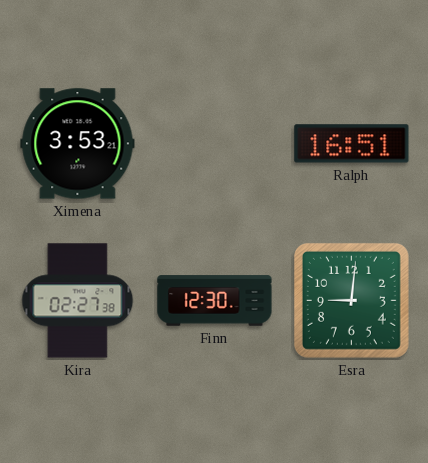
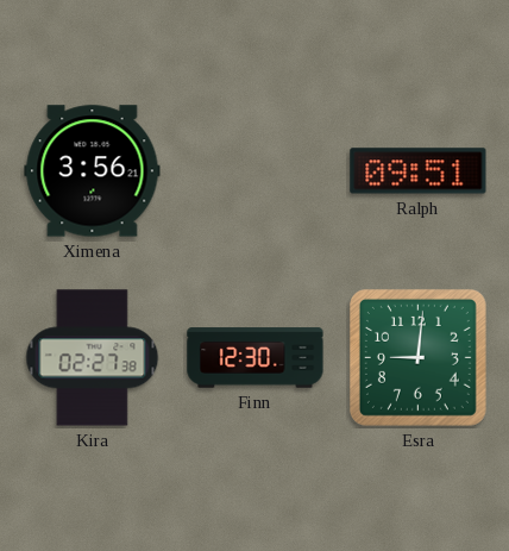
Ximena: 3:53 -> 3:56
Ralph: 16:51 -> 09:51
